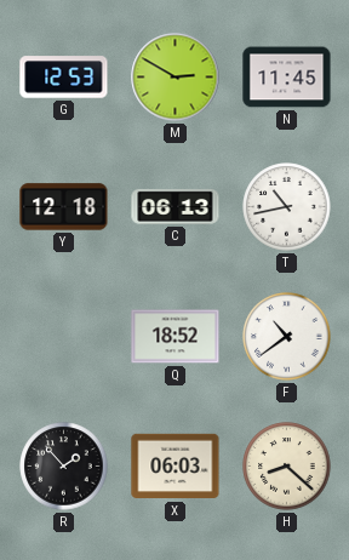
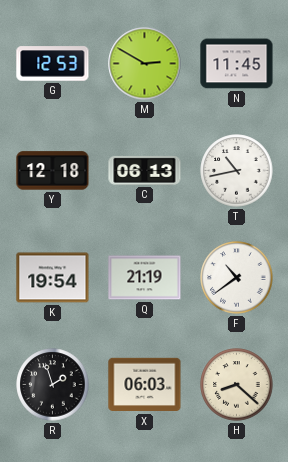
K: none -> 19:54
Q: 18:52 -> 21:19
R: 1:53 -> 1:57
